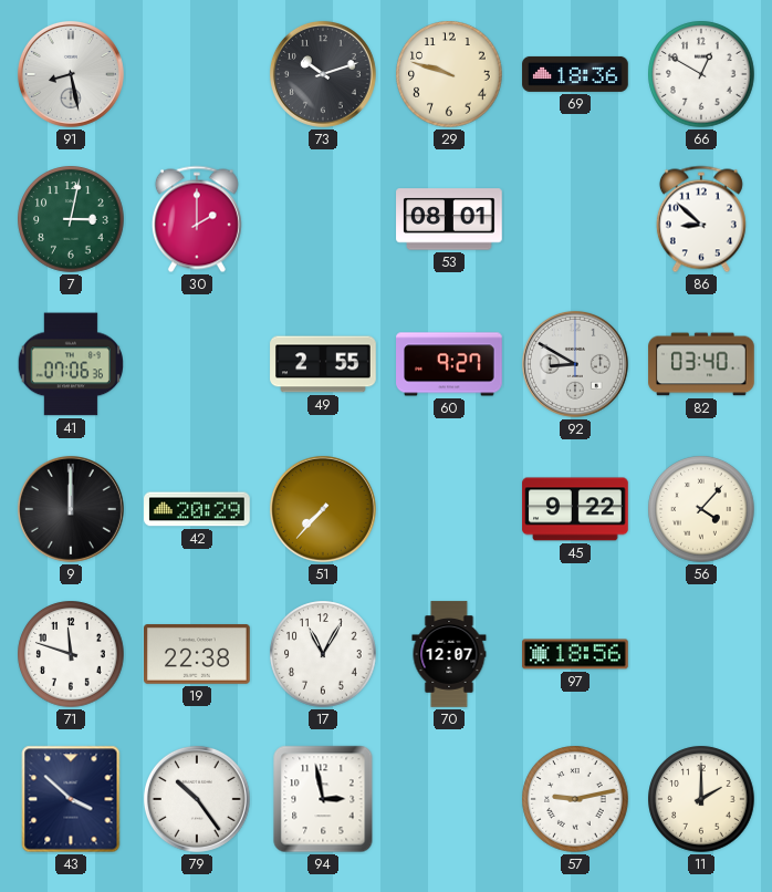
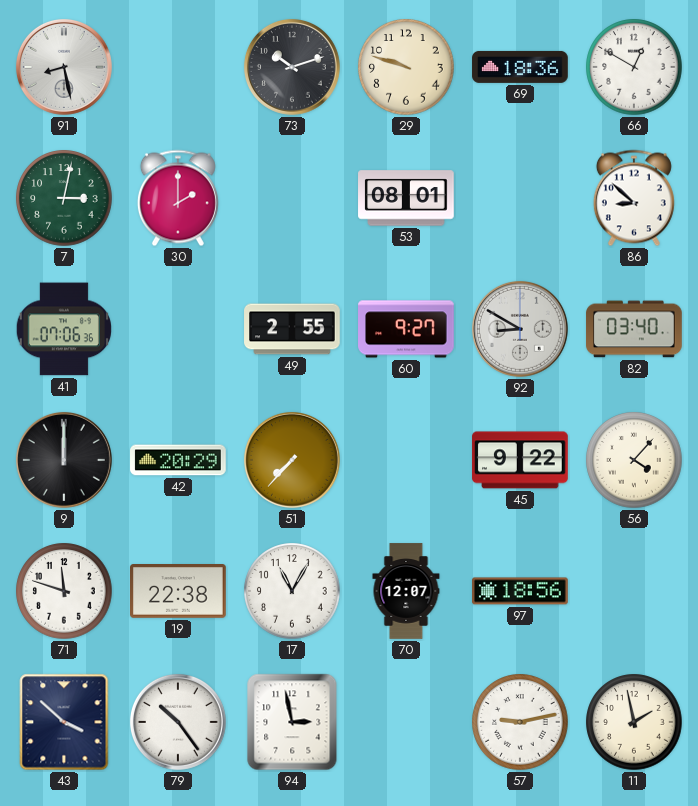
11: 2:00 -> 1:58
